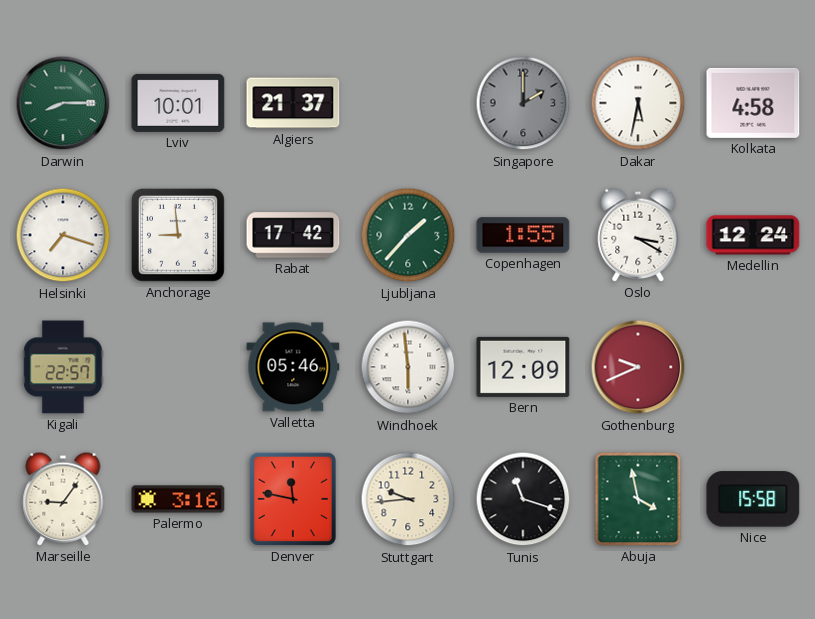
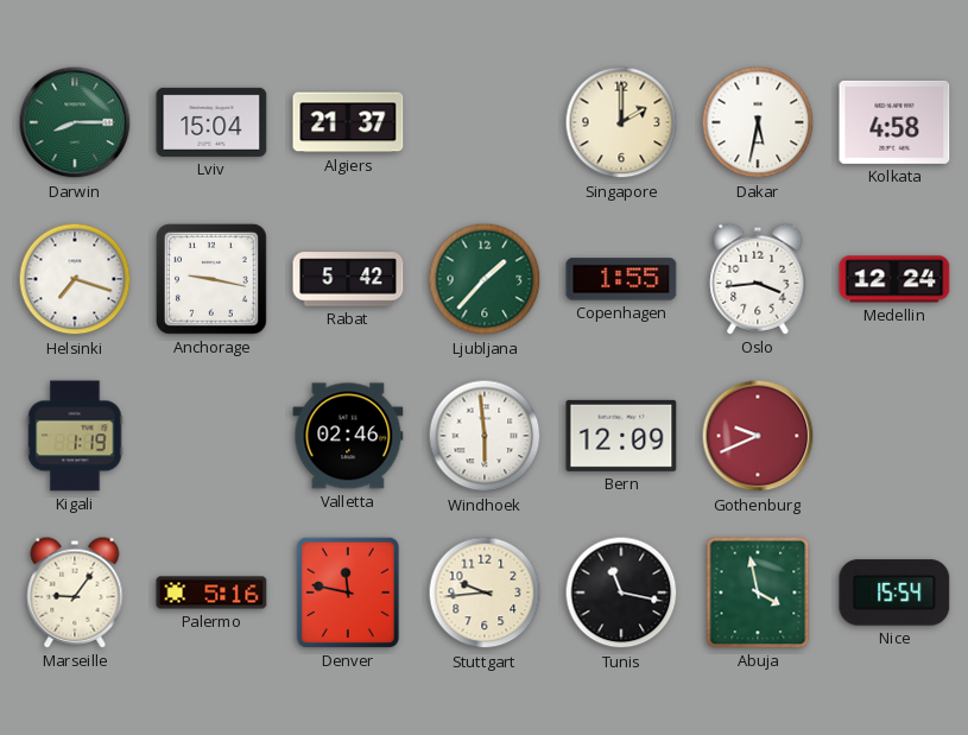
Lviv: 10:01 -> 15:04
Singapore dial: grey -> cream
Anchorage: 8:59 -> 9:17
Rabat: 17:42 -> 5:42
Oslo: 3:20 -> 3:44
Kigali: 22:57 -> 1:19
Valletta: 05:46 -> 02:46
Palermo: 3:16 -> 5:16
Tunis: 11:18 -> 11:17
Nice: 15:58 -> 15:54
